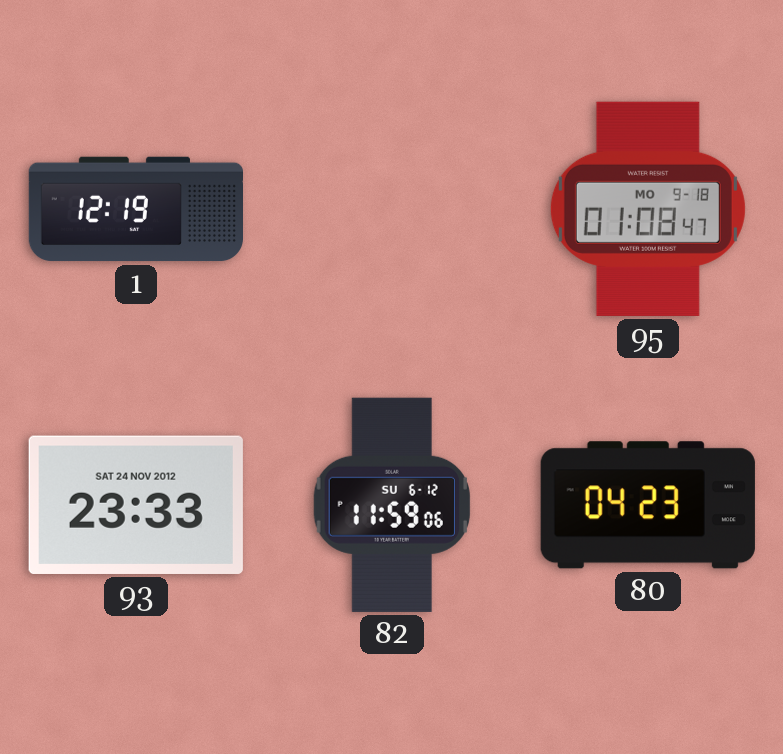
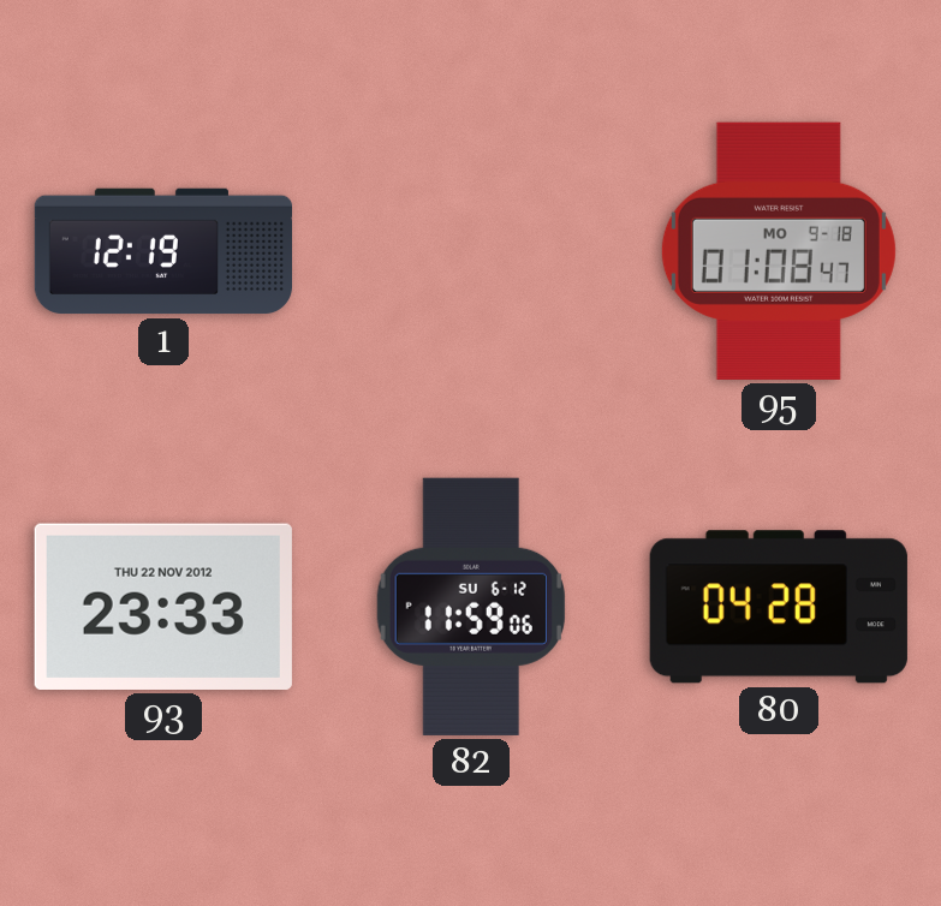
93 date: SAT 24 NOV 2012 -> THU 22 NOV 2012
80: 04:23 -> 04:28
